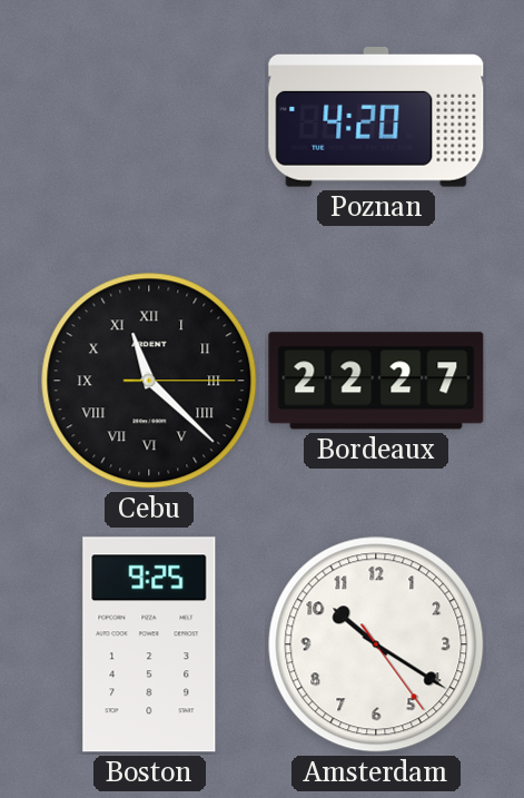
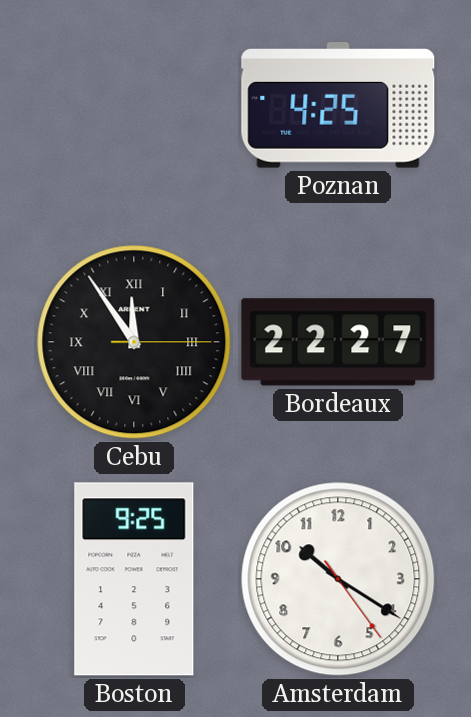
Poznan: 4:20 -> 4:25
Cebu: 11:22 -> 11:54
